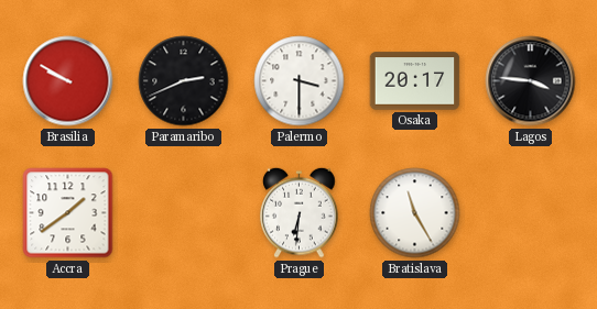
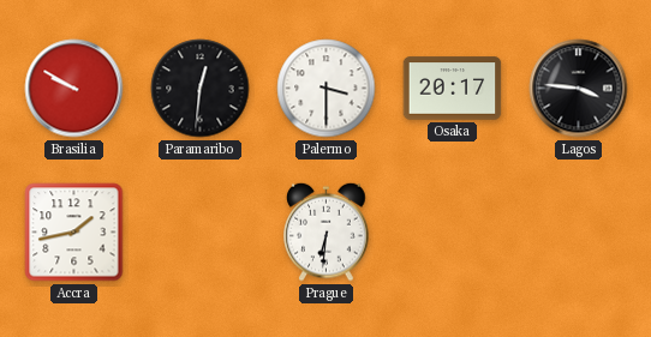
Paramaribo: 2:41 -> 12:31
Accra: 1:39 -> 1:43
Bratislava: 11:25 -> none
